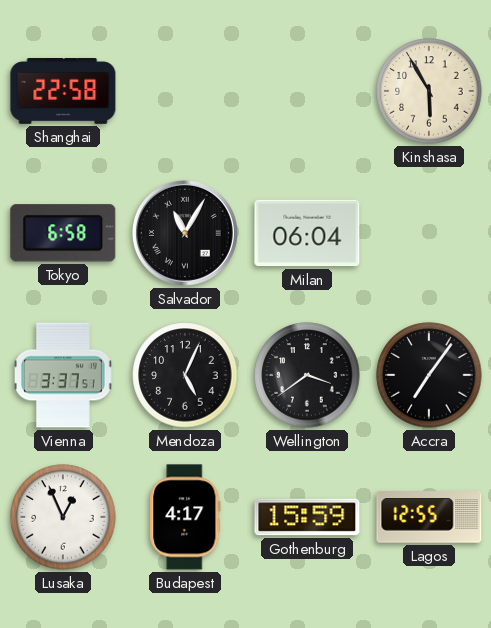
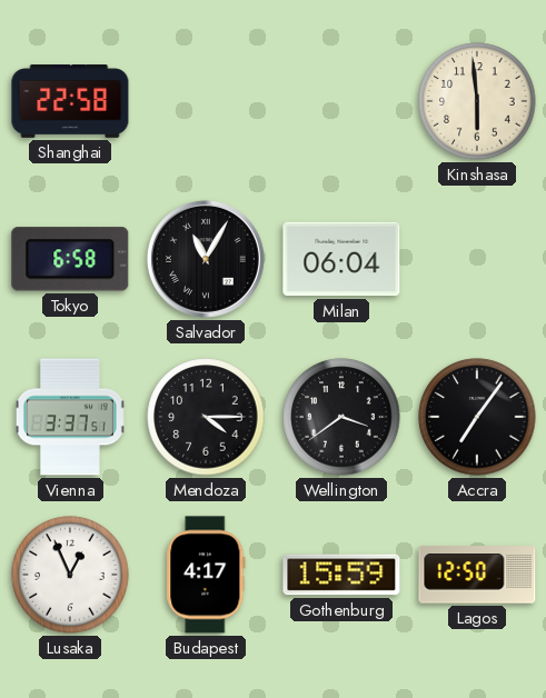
Kinshasa: 5:55 -> 5:59
Mendoza: 5:04 -> 4:15
Lagos: 12:55 -> 12:50
